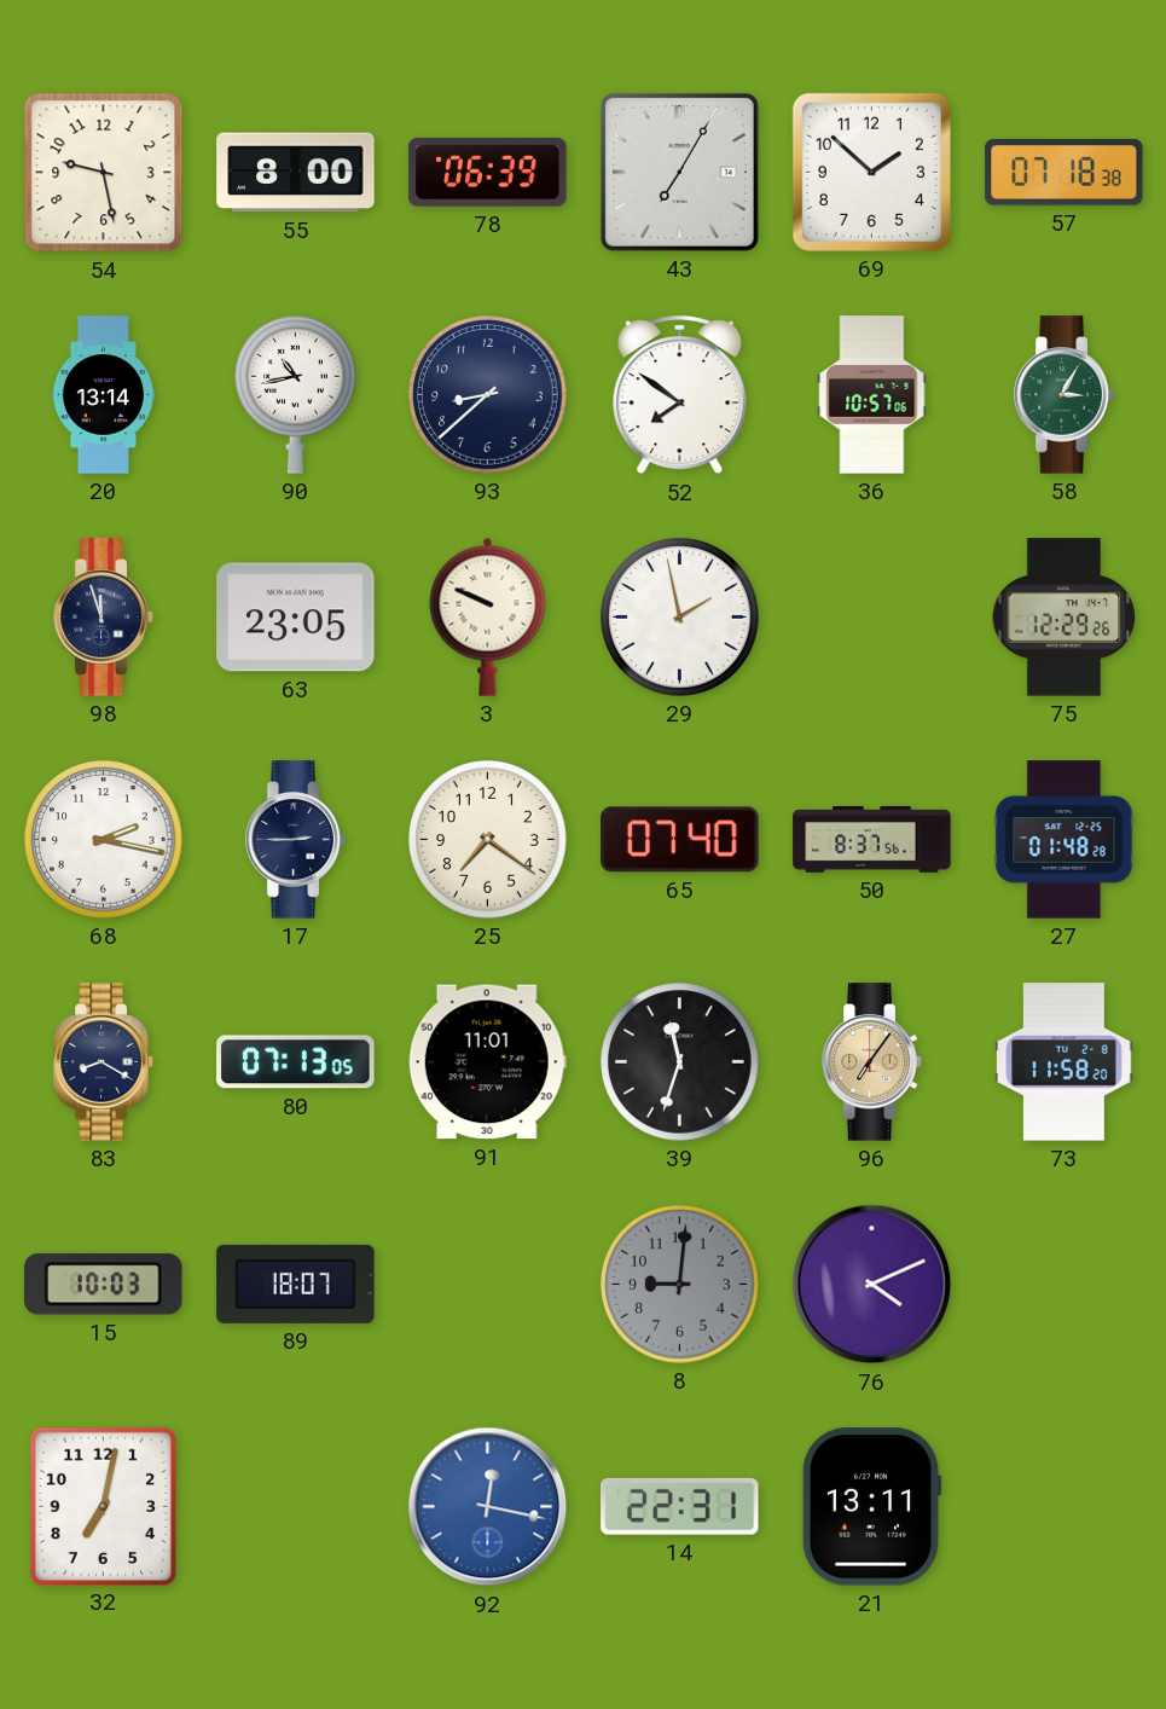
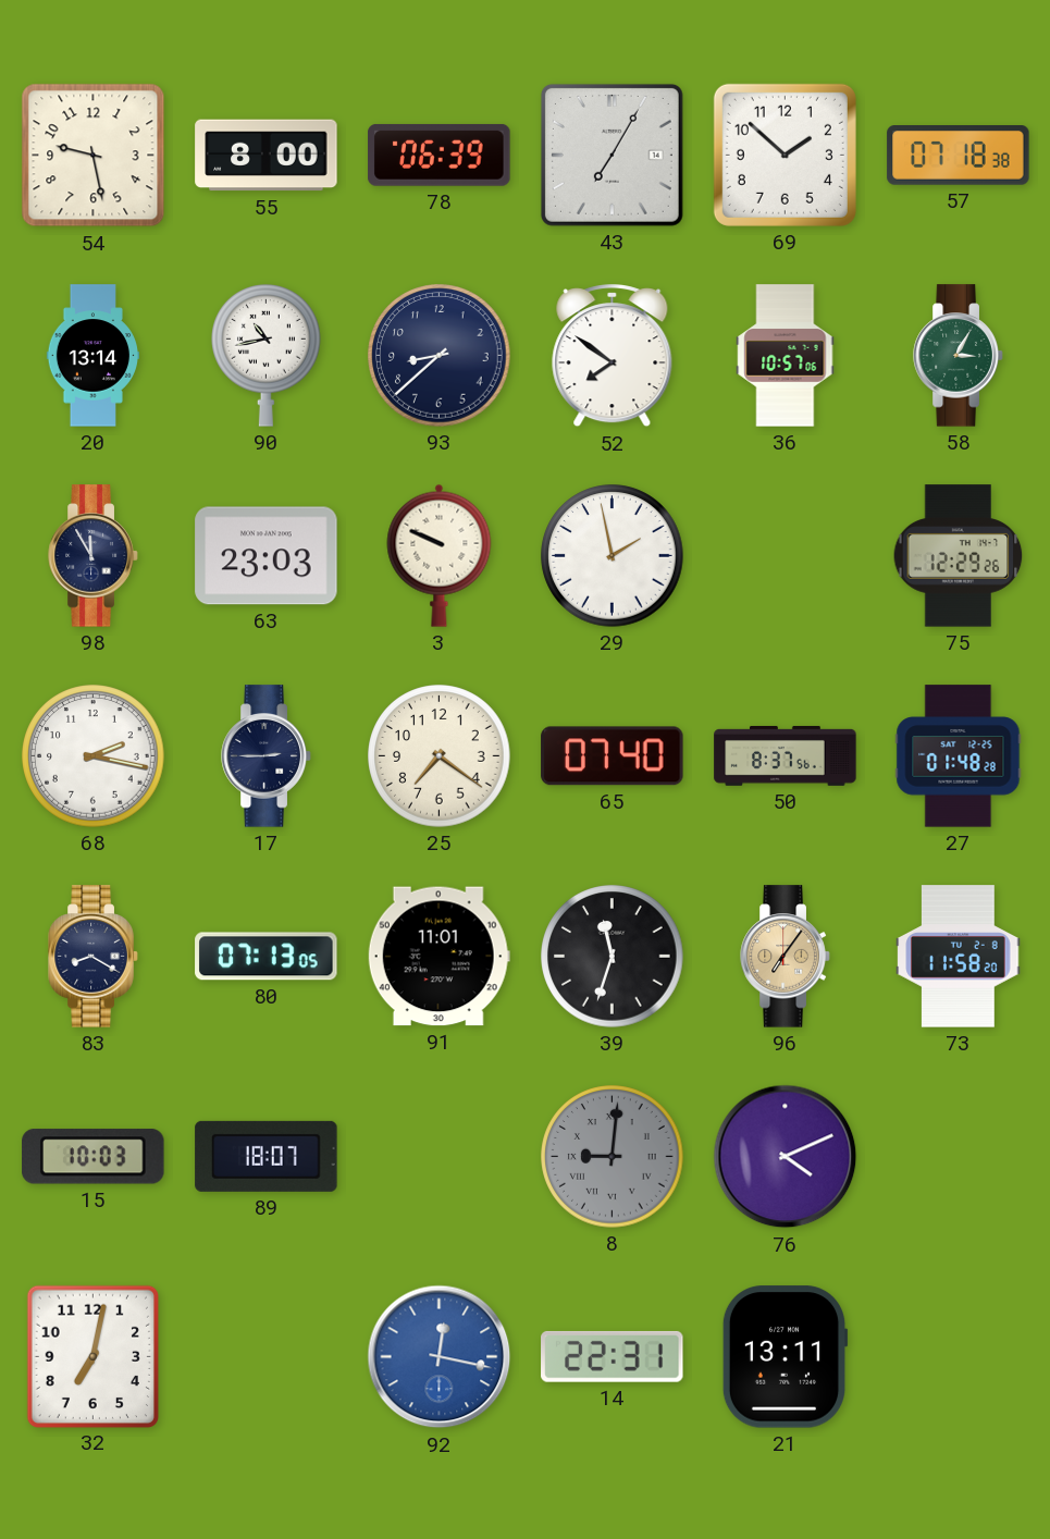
98: 11:57 -> 11:55
63: 23:05 -> 23:03
8 numerals: Arabic -> Roman
